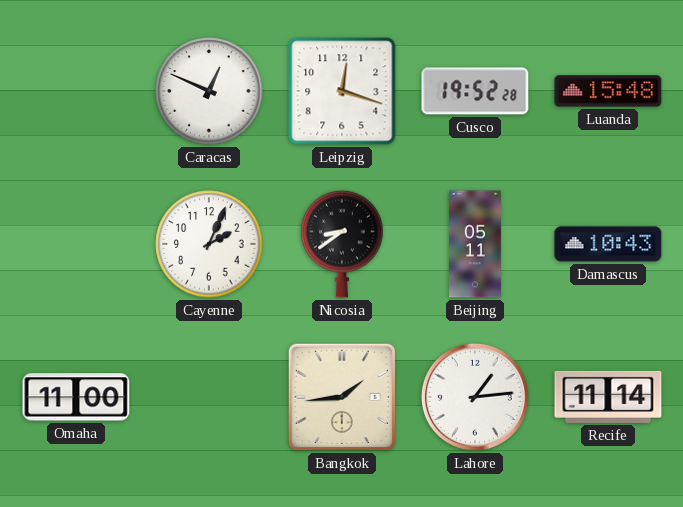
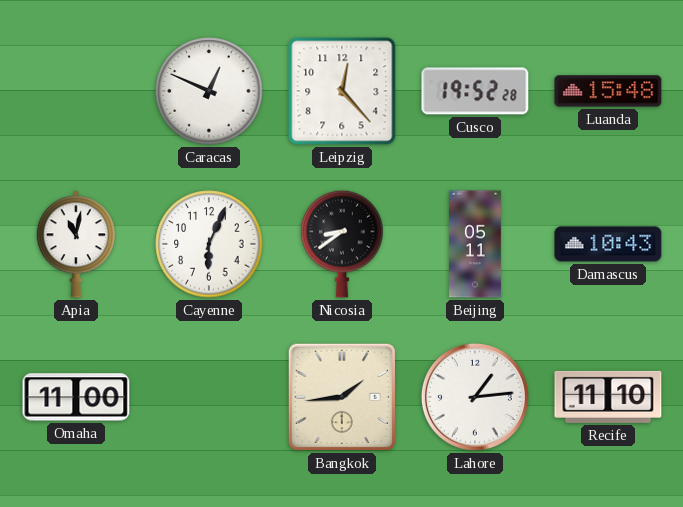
Leipzig: 12:18 -> 12:23
Apia: none -> 11:02
Cayenne: 2:04 -> 6:04
Recife: 11:14 -> 11:10
